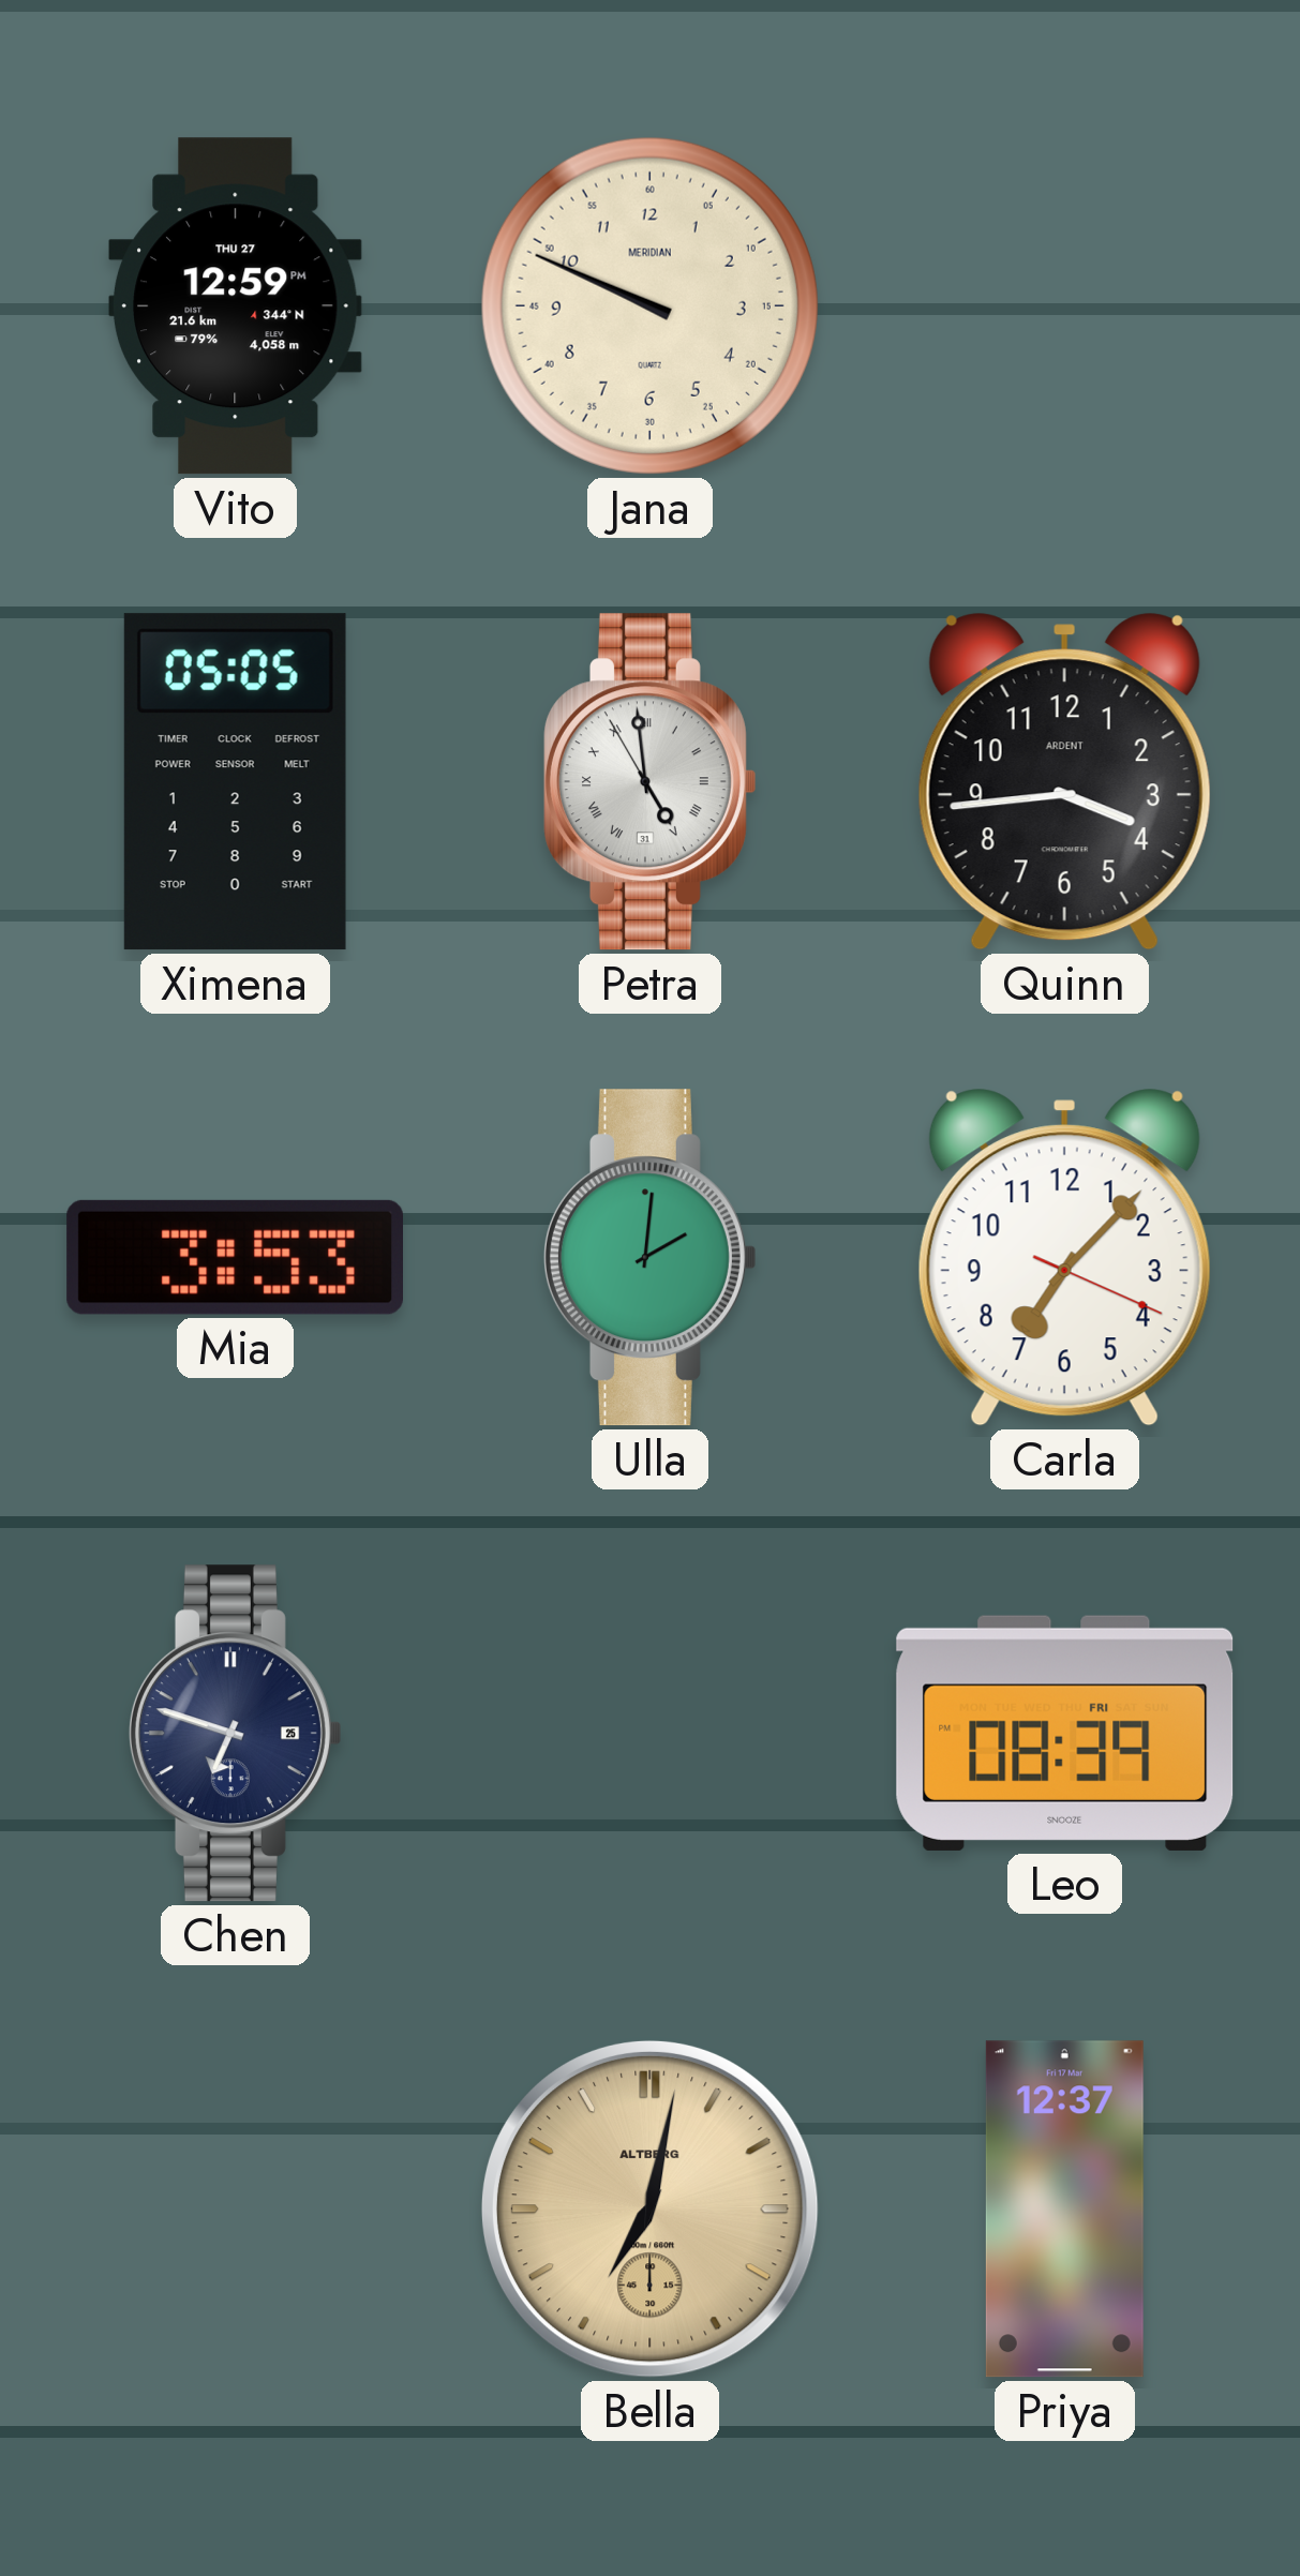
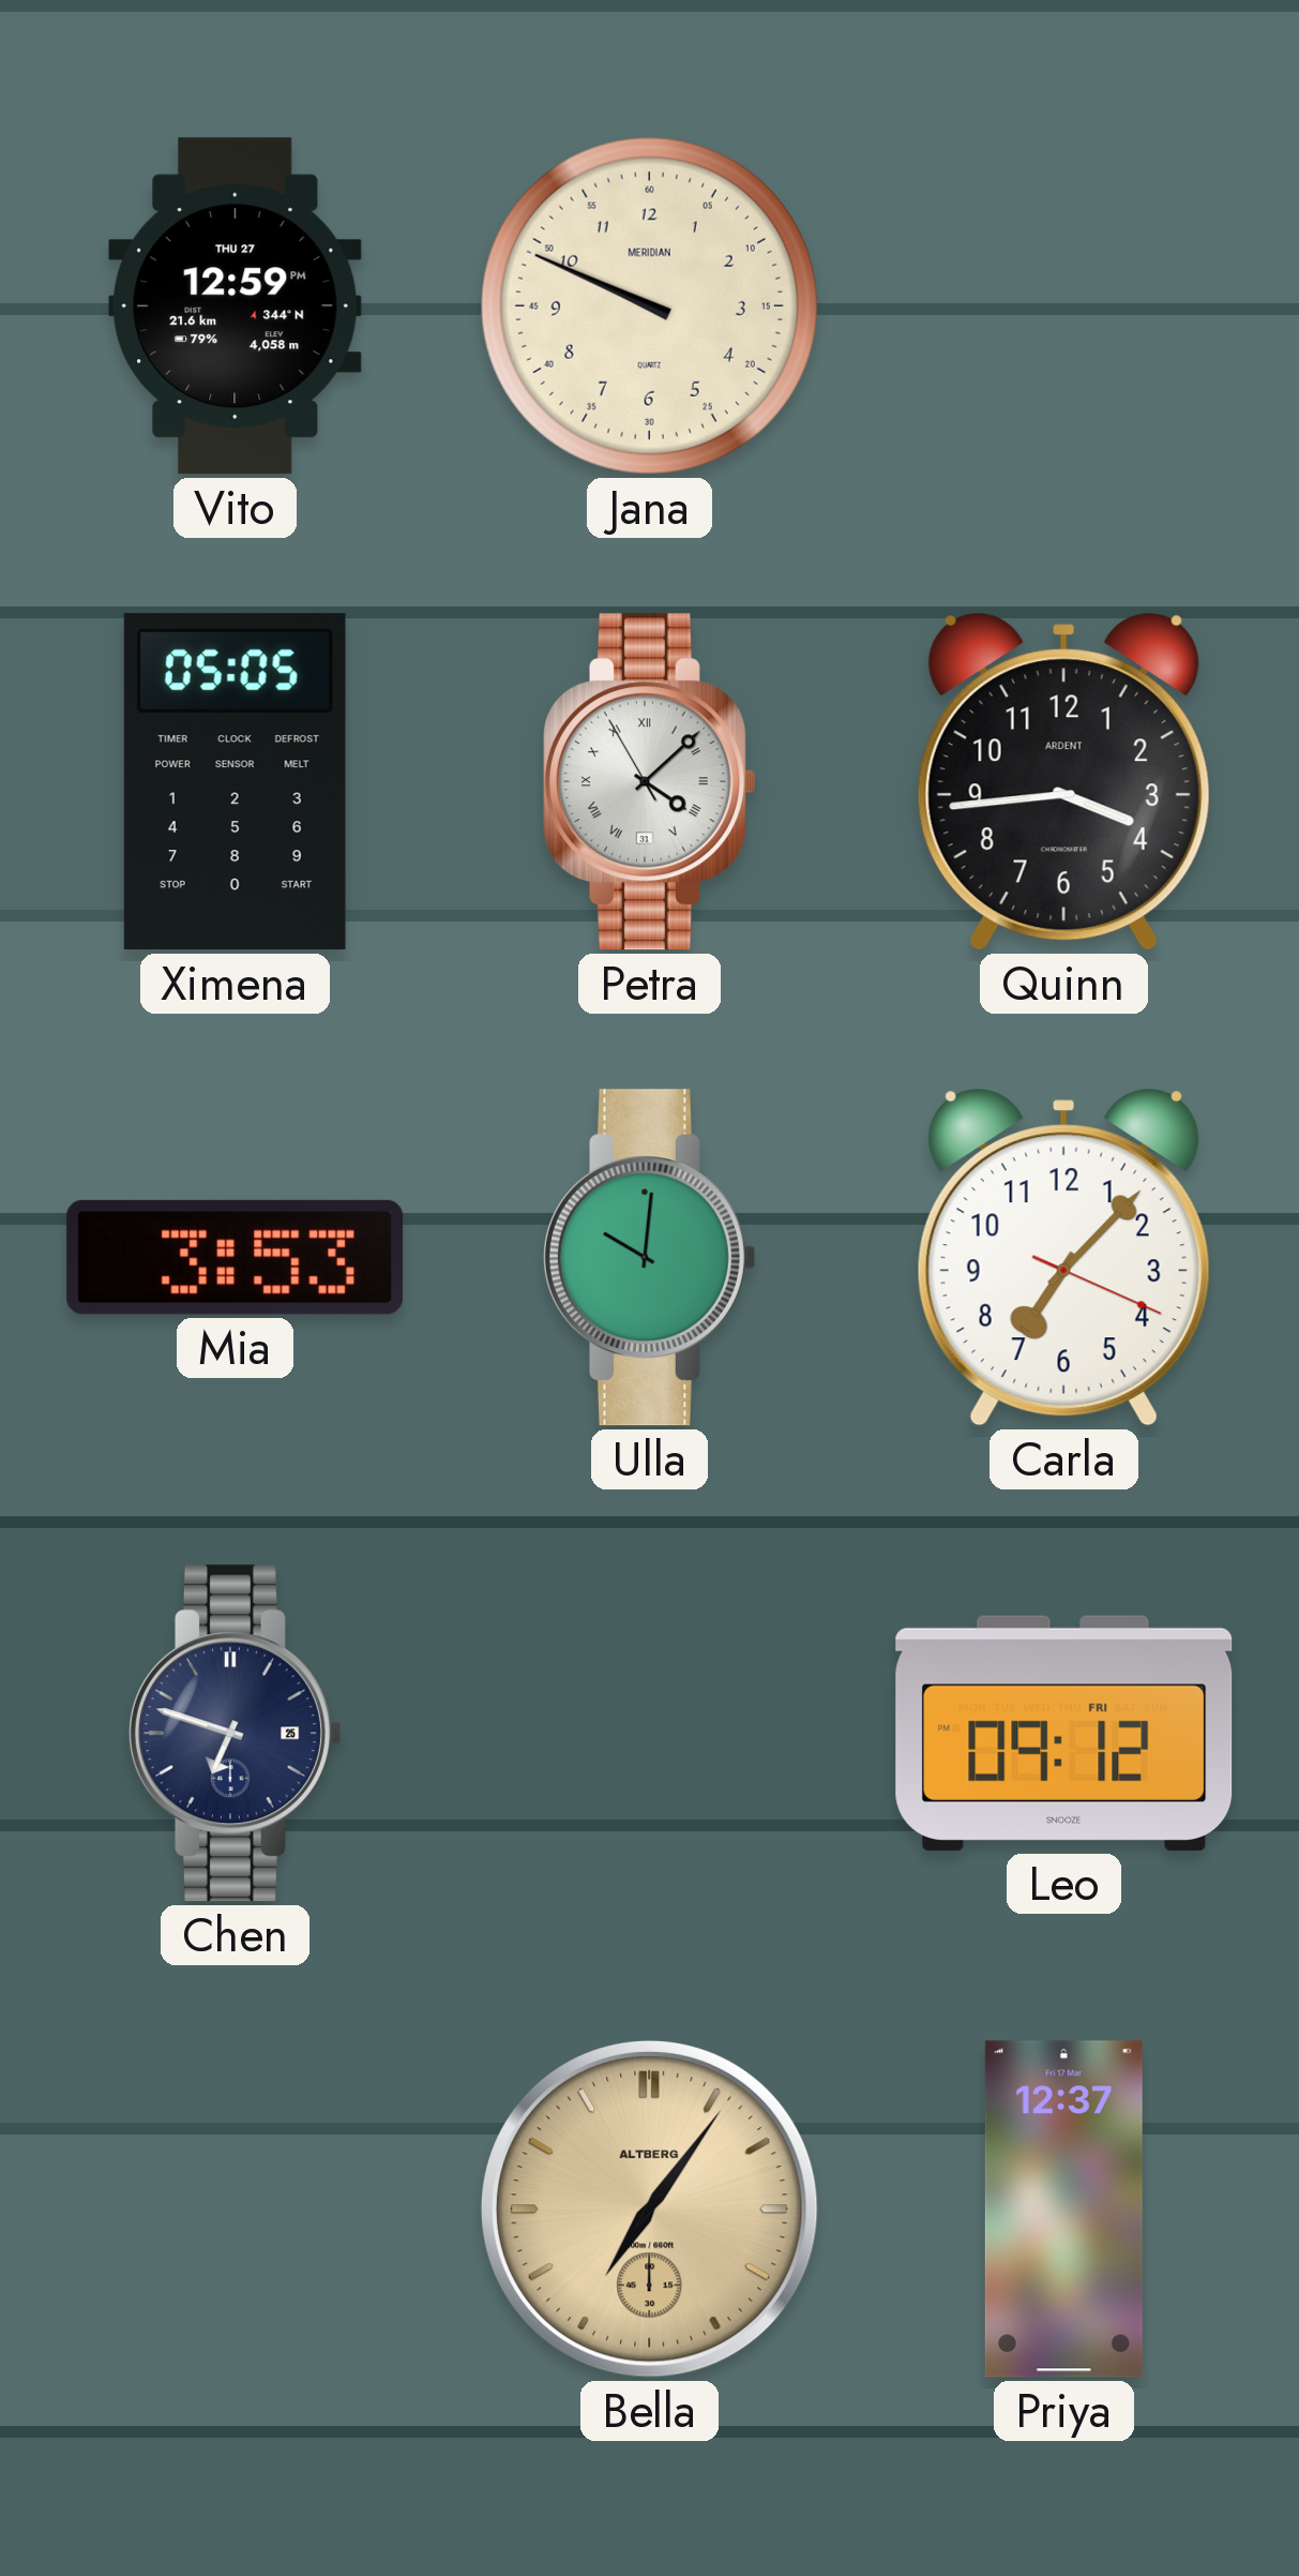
Petra: 4:58 -> 4:07
Ulla: 2:01 -> 10:01
Leo: 08:39 -> 09:12
Bella: 7:02 -> 7:06
